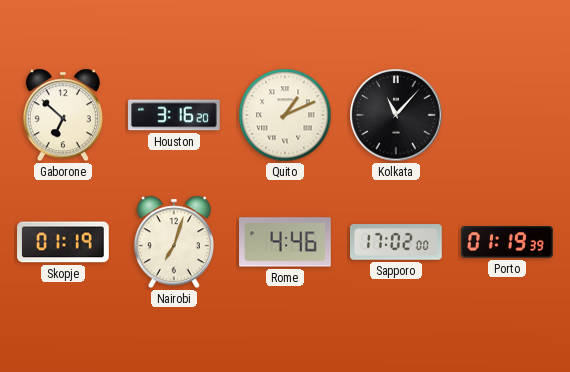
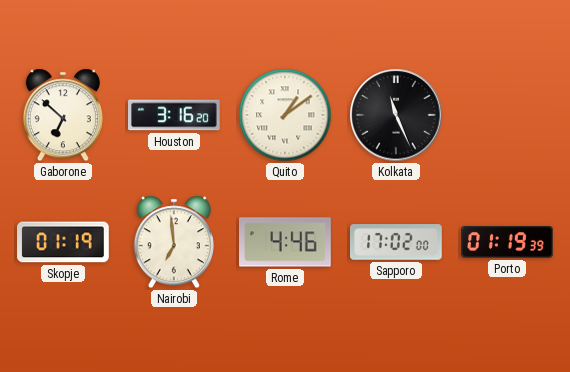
Quito: 1:11 -> 1:09
Kolkata: 11:07 -> 11:26
Nairobi: 7:03 -> 6:59
